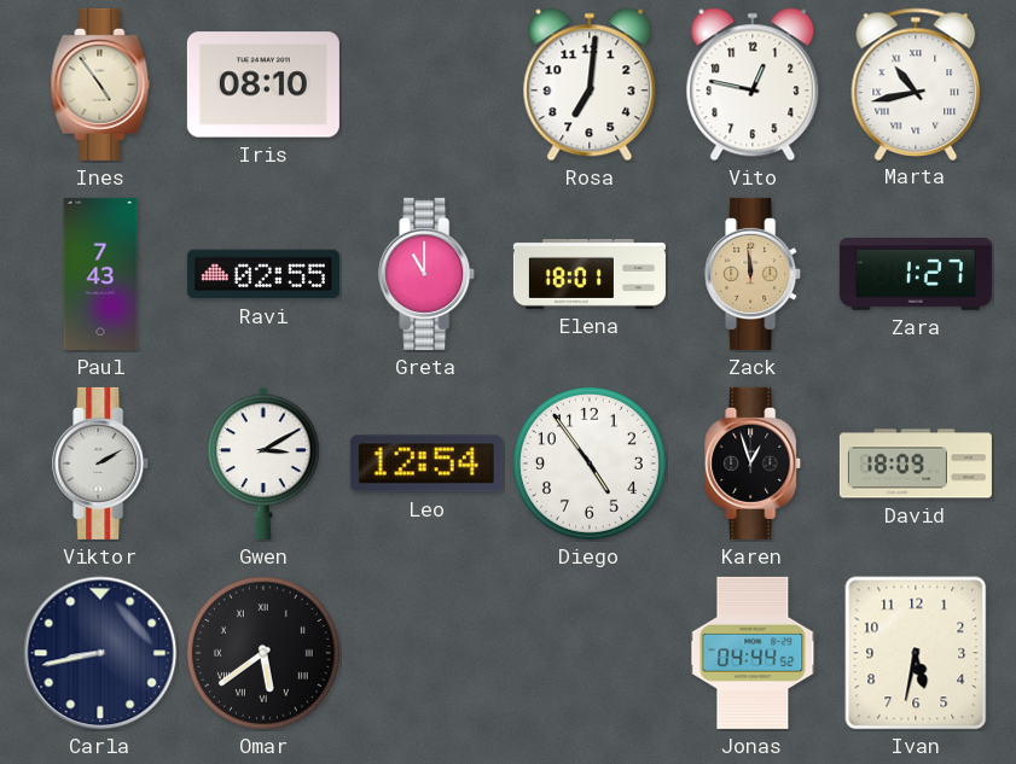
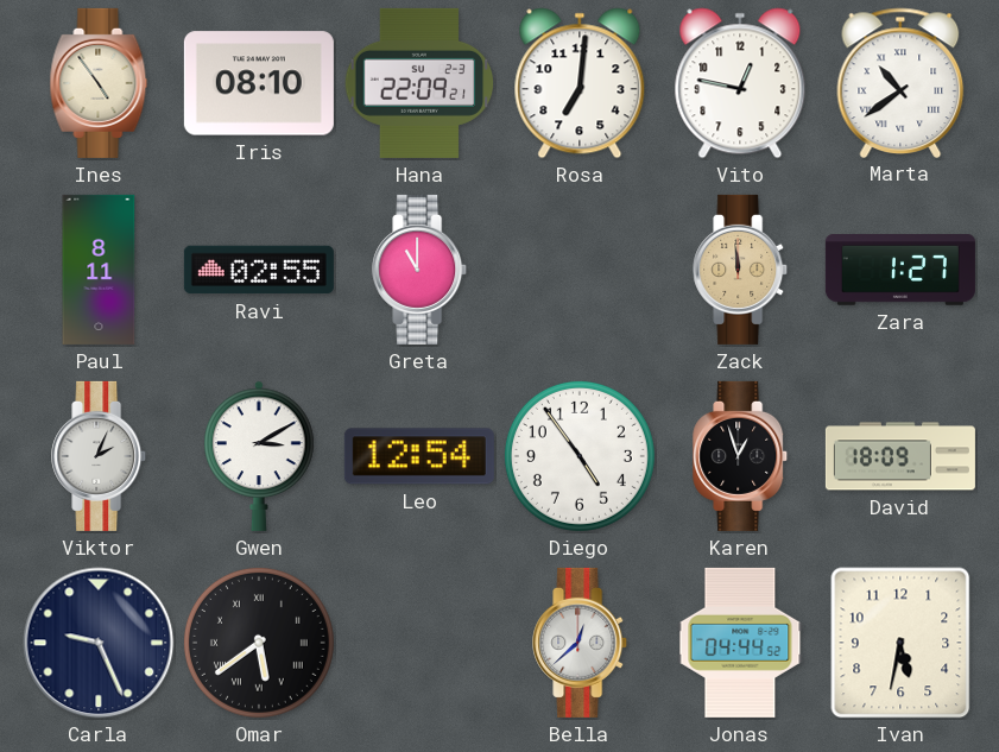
Hana: none -> 22:09
Marta: 10:43 -> 10:39
Paul: 7:43 -> 8:11
Elena: 18:01 -> none
Viktor: 2:10 -> 2:04
Carla: 8:43 -> 9:26
Bella: none -> 12:38
